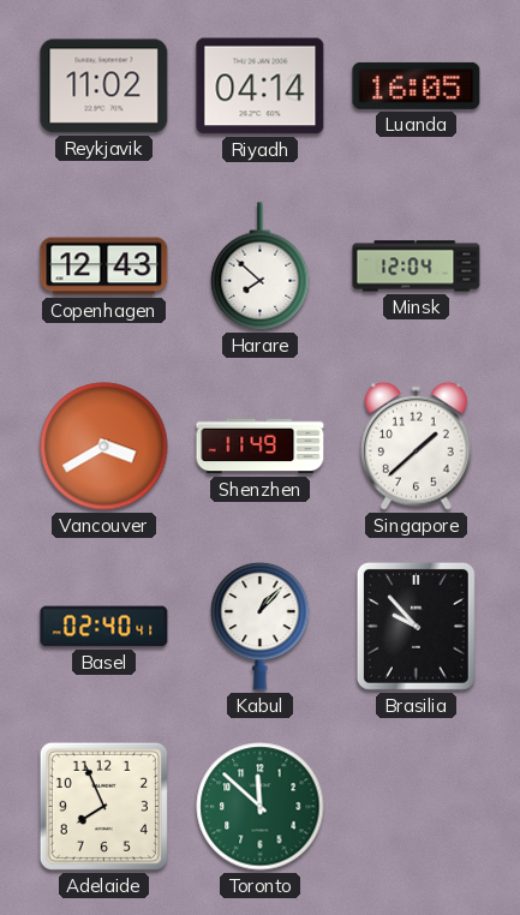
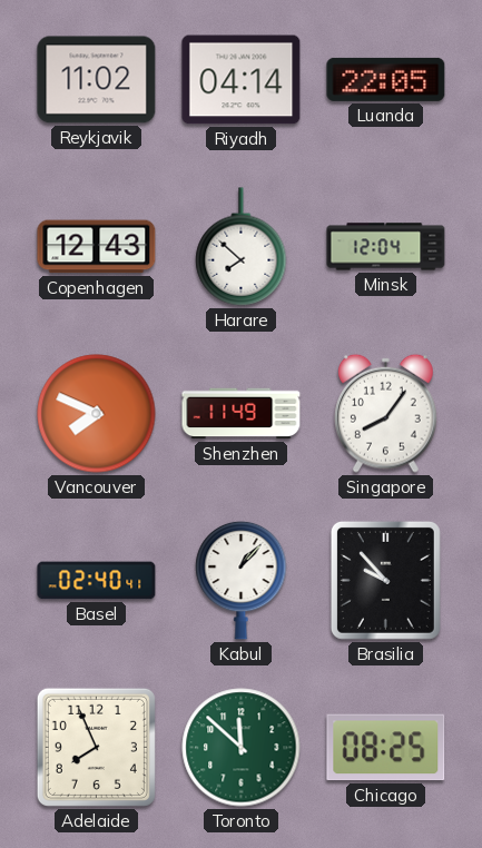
Luanda: 16:05 -> 22:05
Vancouver: 3:40 -> 7:49
Singapore: 1:38 -> 8:06
Chicago: none -> 08:25
